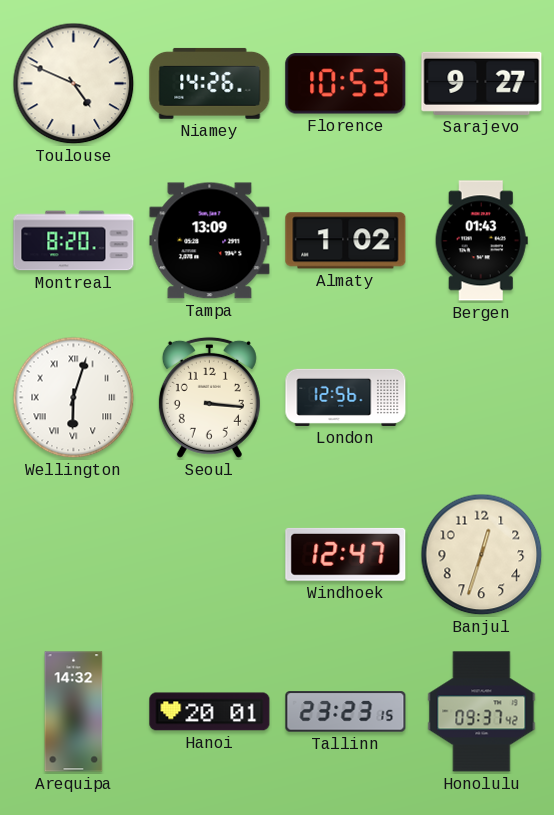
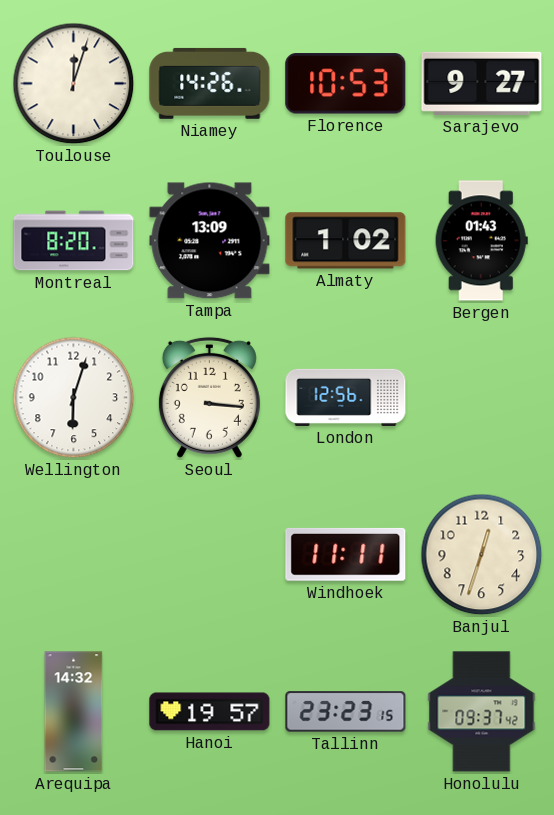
Toulouse: 4:49 -> 12:03
Wellington numerals: Roman -> Arabic
Windhoek: 12:47 -> 11:11
Hanoi: 20:01 -> 19:57
